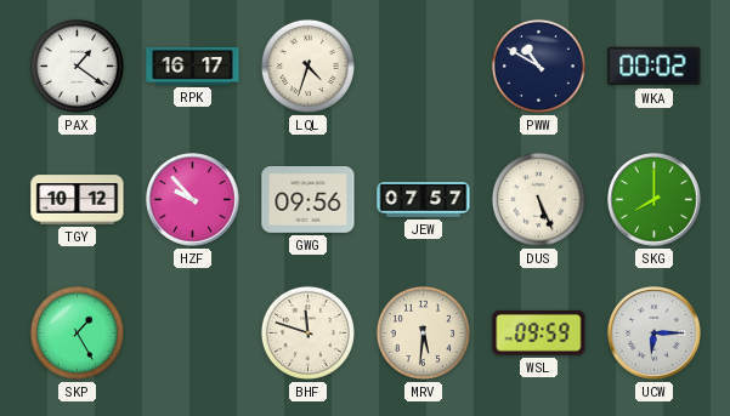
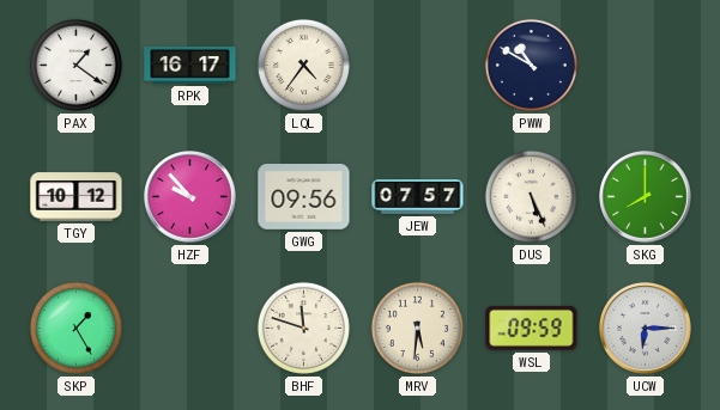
LQL: 4:33 -> 4:36
WKA: 00:02 -> none
